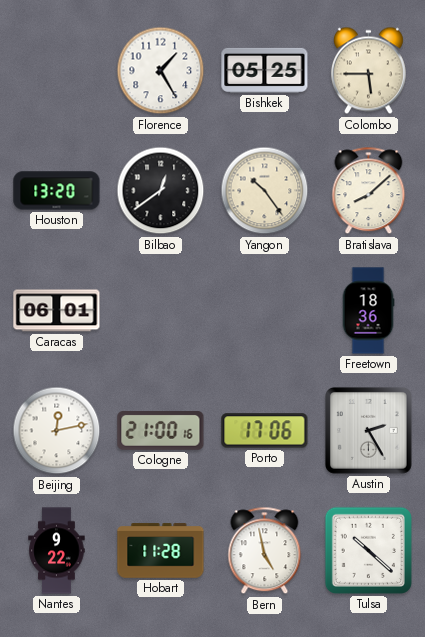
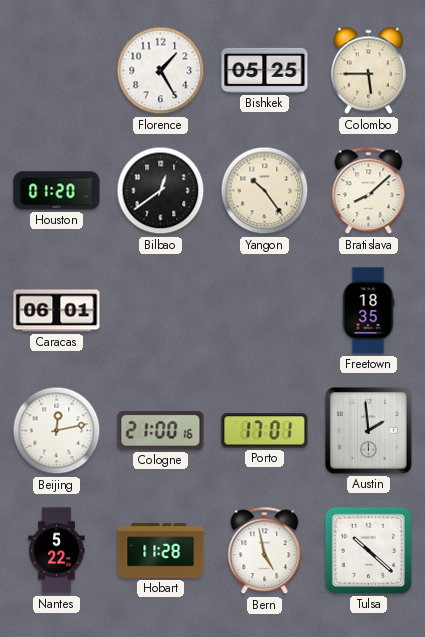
Houston: 13:20 -> 01:20
Freetown: 18:36 -> 18:35
Porto: 17:06 -> 17:01
Austin: 2:25 -> 1:59
Nantes: 9:22 -> 5:22
